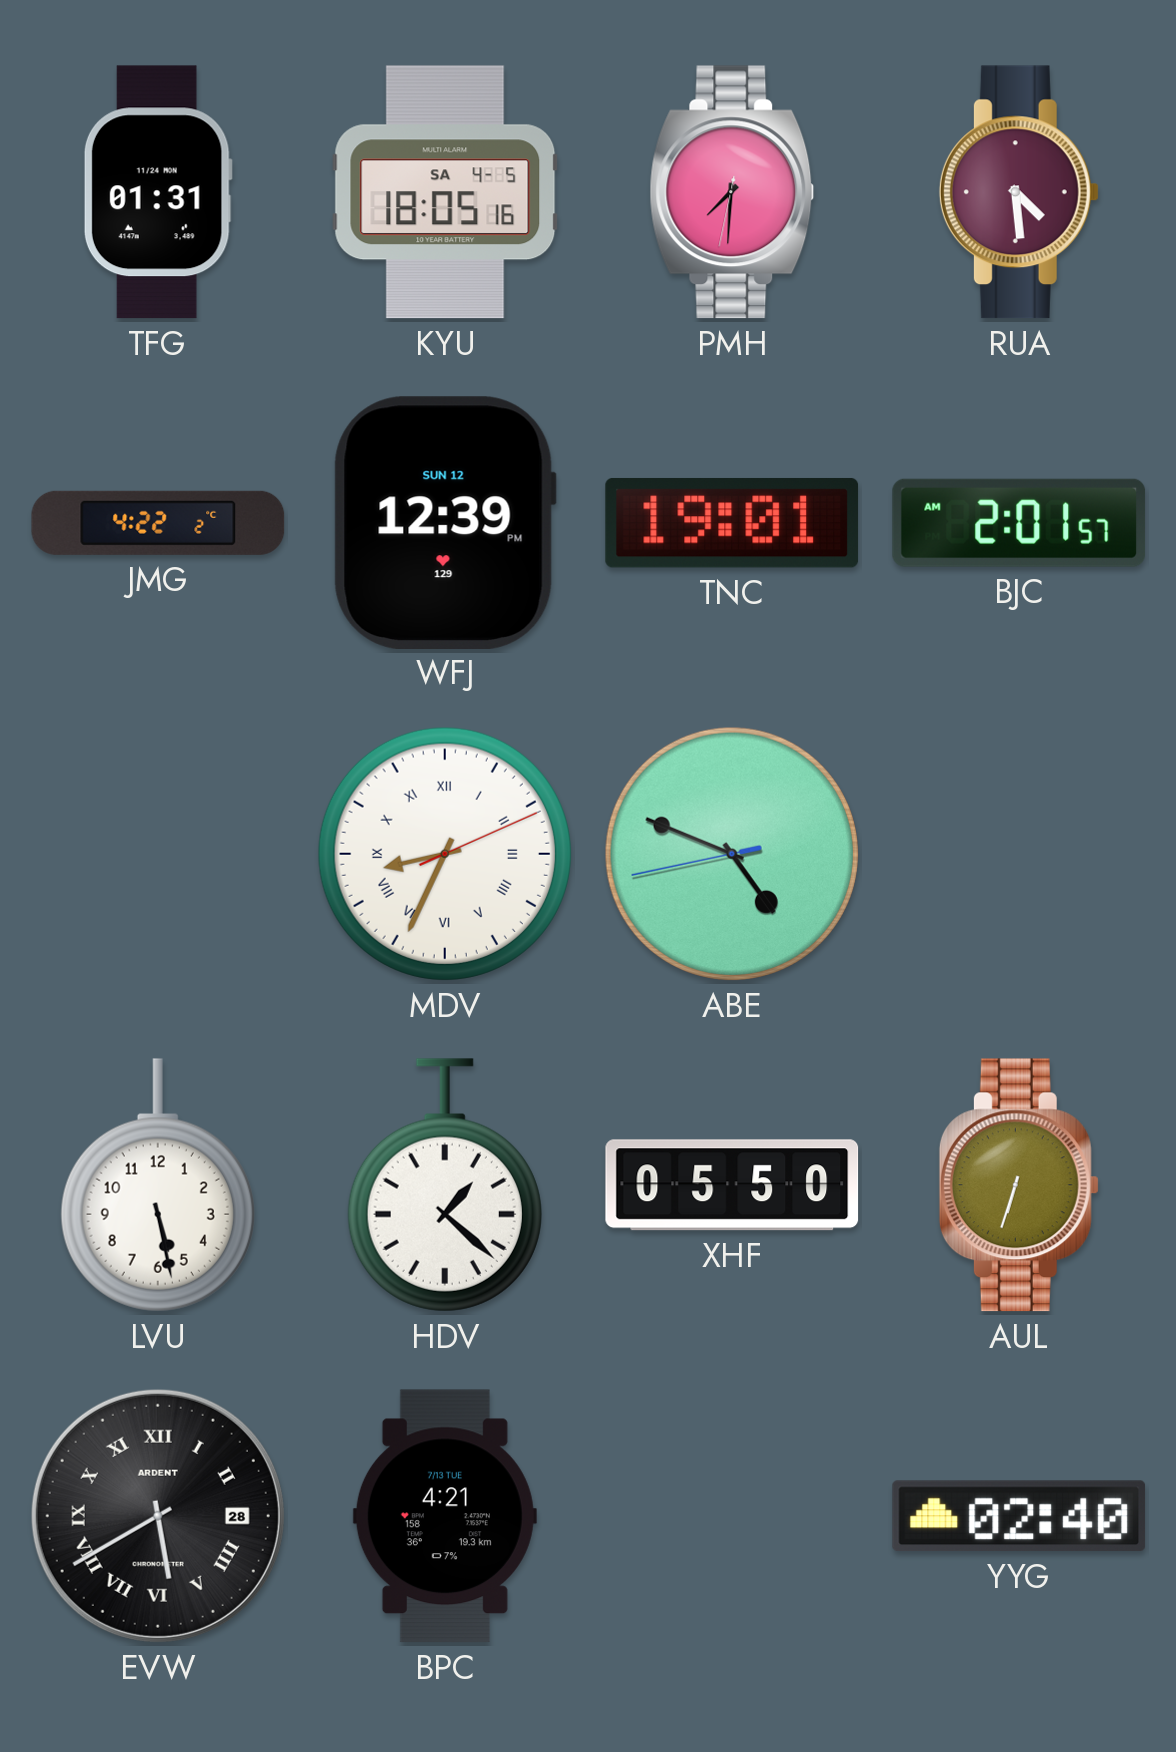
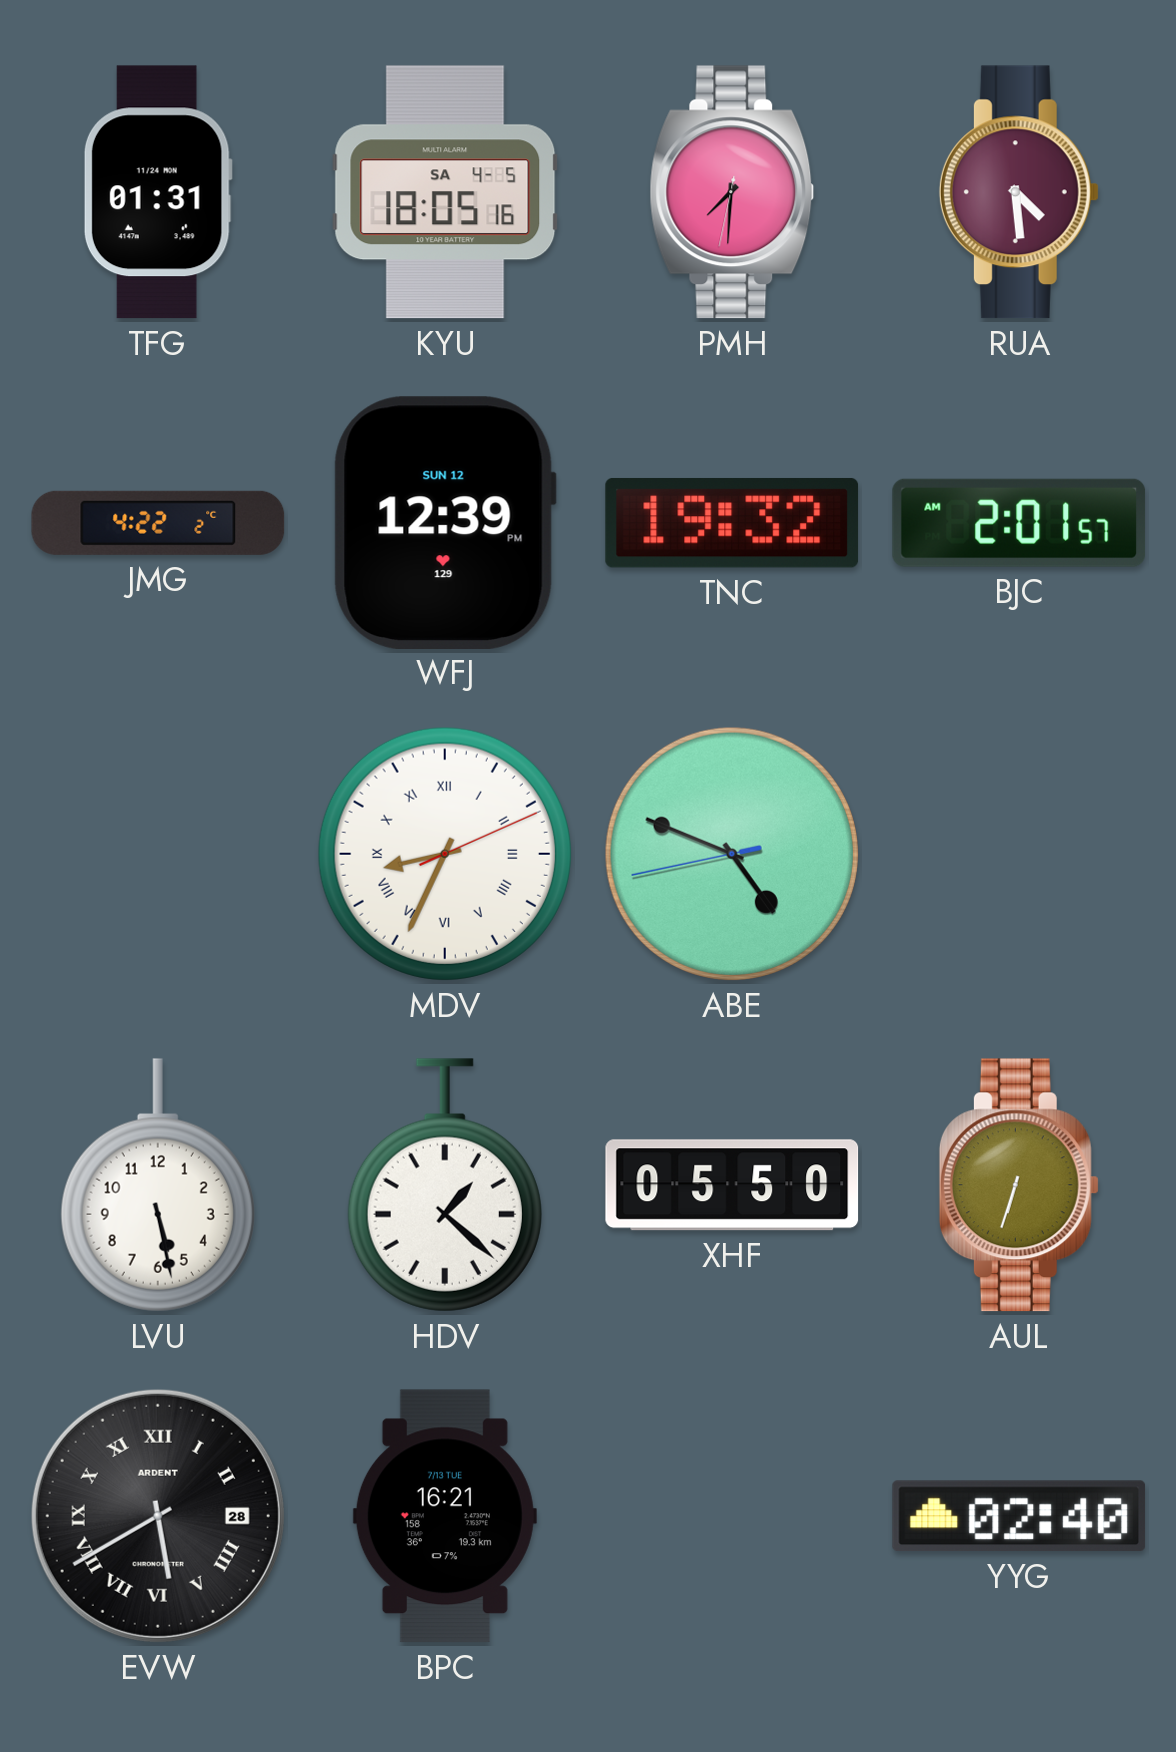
TNC: 19:01 -> 19:32
BPC: 4:21 -> 16:21
